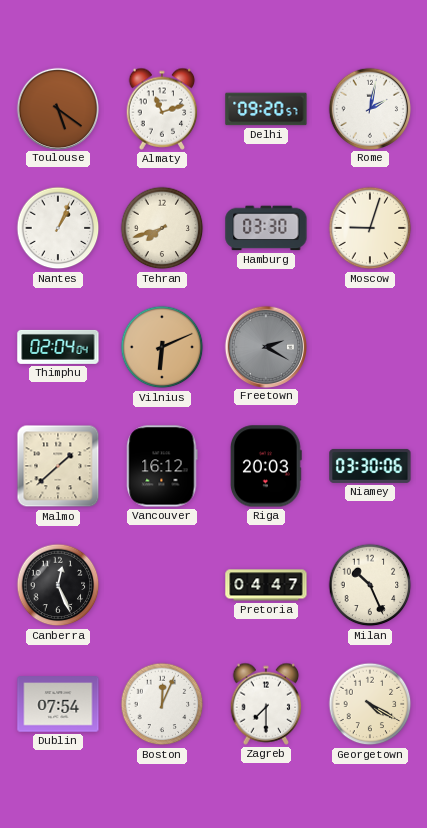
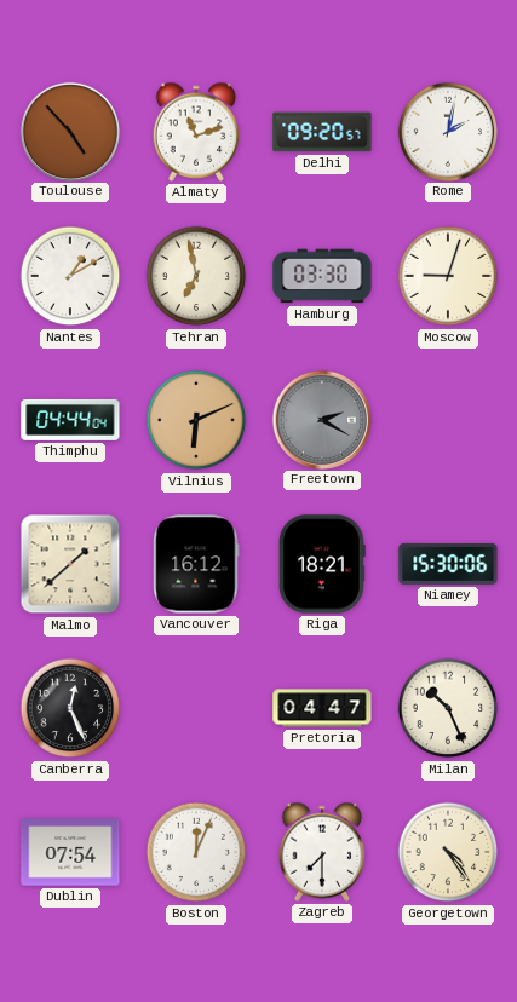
Toulouse: 5:21 -> 4:53
Nantes: 1:04 -> 1:10
Tehran: 7:42 -> 6:58
Thimphu: 02:04 -> 04:44
Riga: 20:03 -> 18:21
Niamey: 03:30 -> 15:30
Georgetown: 4:20 -> 4:24
